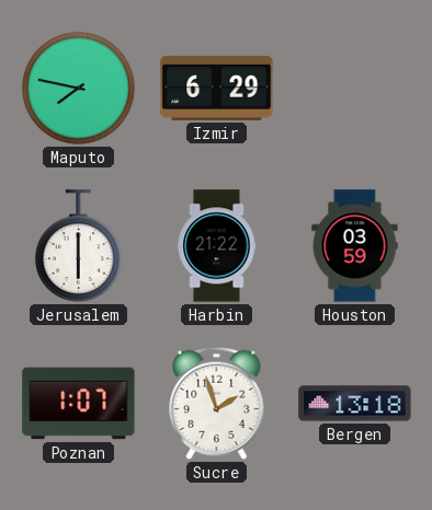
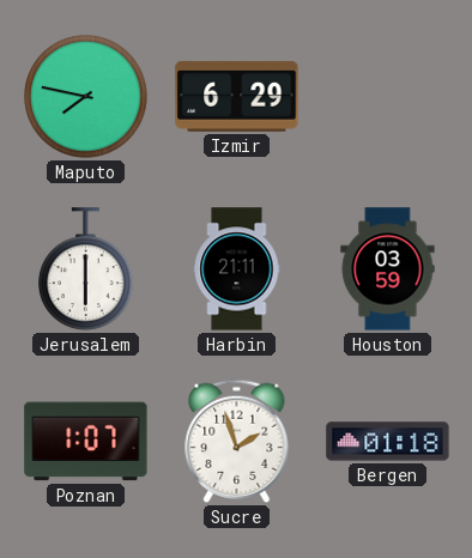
Harbin: 21:22 -> 21:11
Bergen: 13:18 -> 01:18
